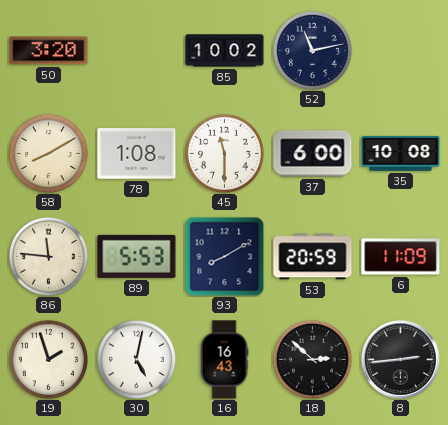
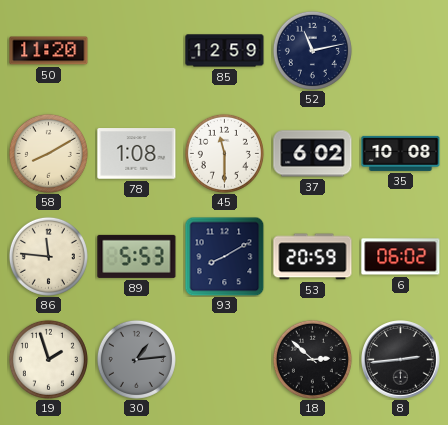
50: 3:20 -> 11:20
85: 10:02 -> 12:59
37: 6:00 -> 6:02
6: 11:09 -> 06:02
30: 5:02 -> 1:14
30 dial: white -> grey
16: 16:43 -> none
